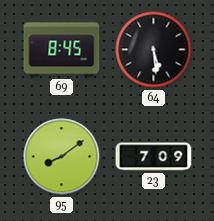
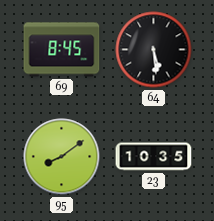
23: 7:09 -> 10:35
